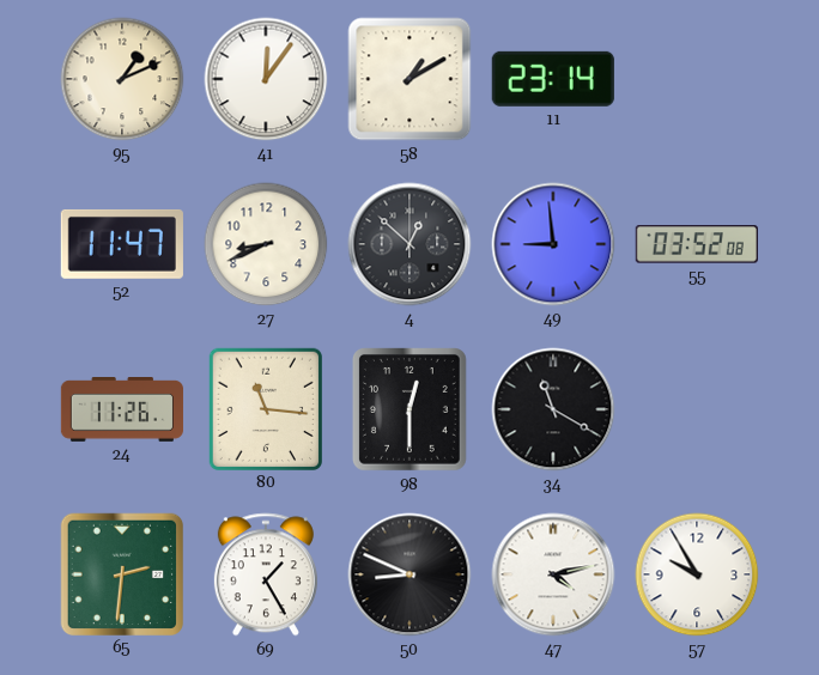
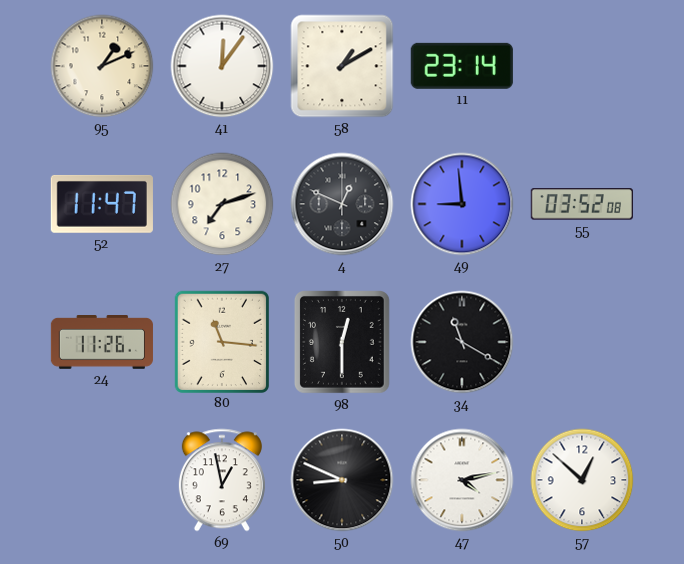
27: 8:41 -> 7:12
4: 12:52 -> 12:49
65: 2:31 -> none
69: 1:25 -> 12:58
57: 9:55 -> 12:52
